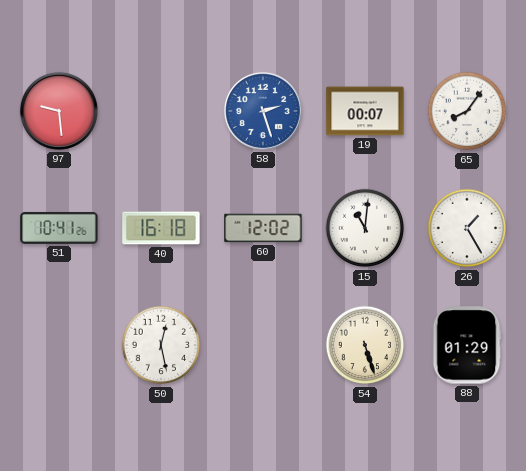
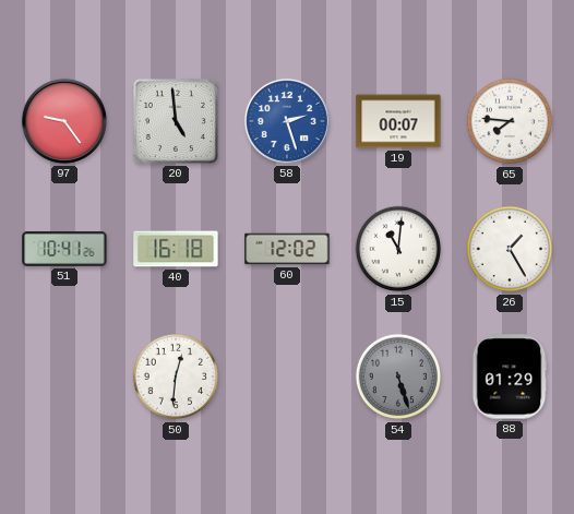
97: 9:29 -> 9:24
20: none -> 4:59
65: 8:06 -> 7:46
50: 12:28 -> 12:31
54 dial: cream -> grey
